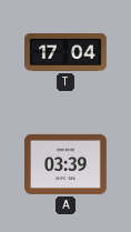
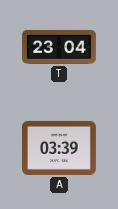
T: 17:04 -> 23:04
